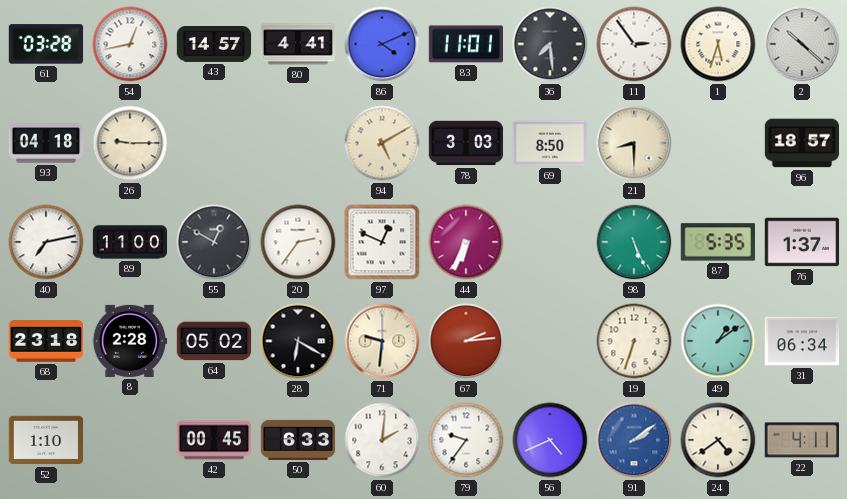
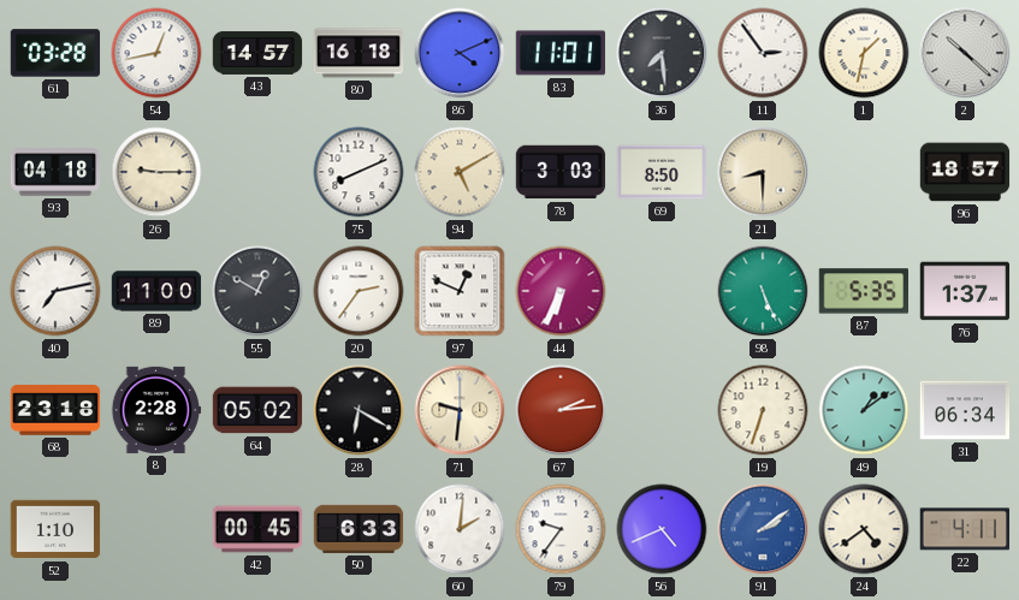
80: 4:41 -> 16:18
1: 5:33 -> 1:32
75: none -> 8:11
